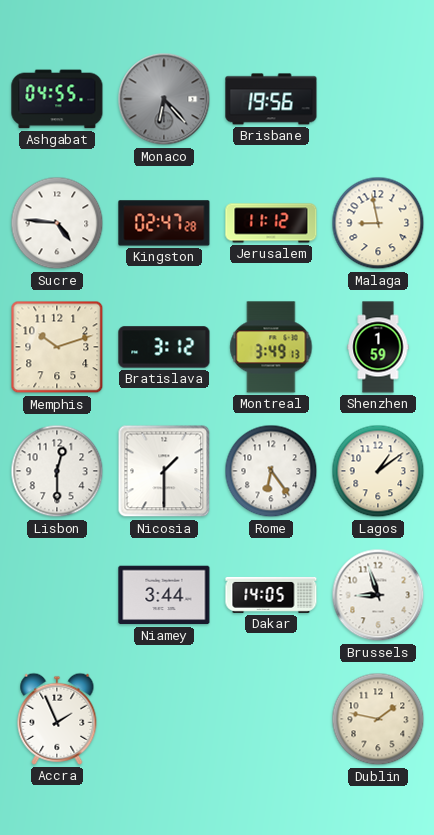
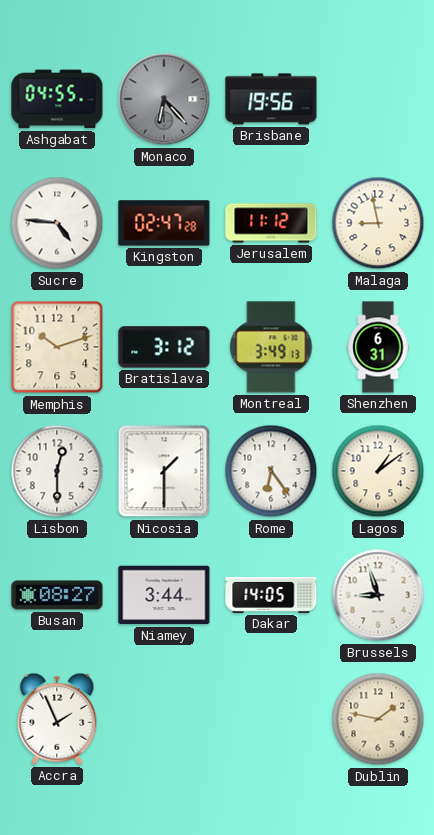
Shenzhen: 1:59 -> 6:31
Busan: none -> 08:27
